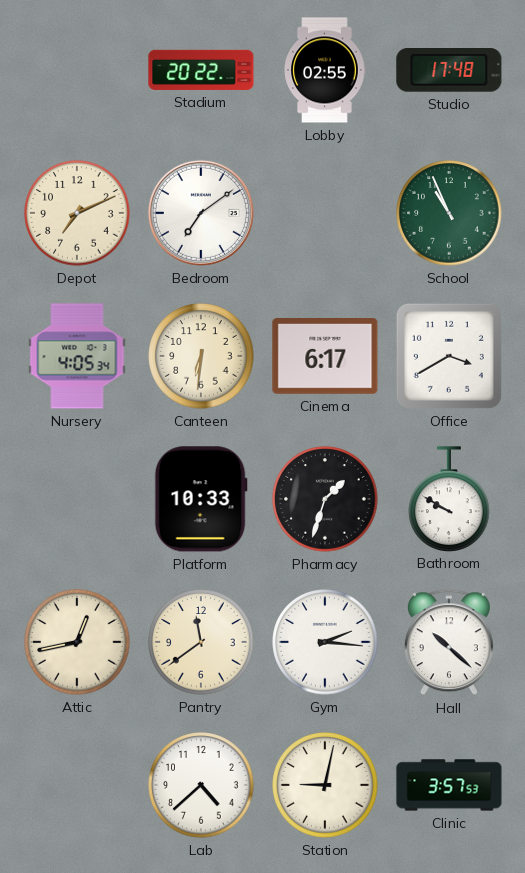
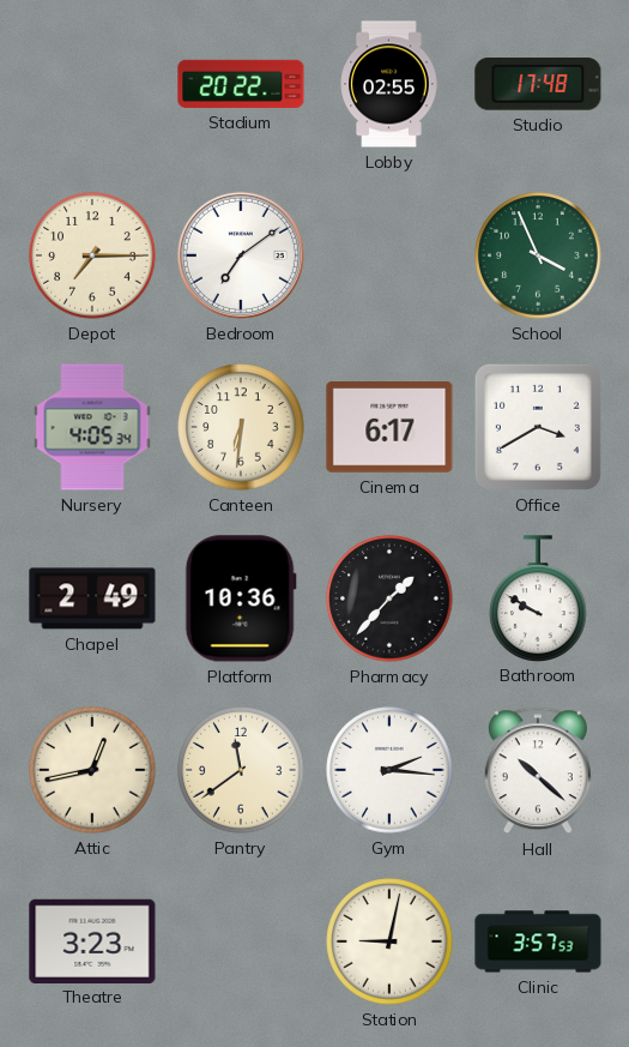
Depot: 7:11 -> 7:15
School: 10:56 -> 3:56
Chapel: none -> 2:49
Platform: 10:33 -> 10:36
Pharmacy: 1:33 -> 1:37
Theatre: none -> 3:23
Lab: 4:38 -> none
